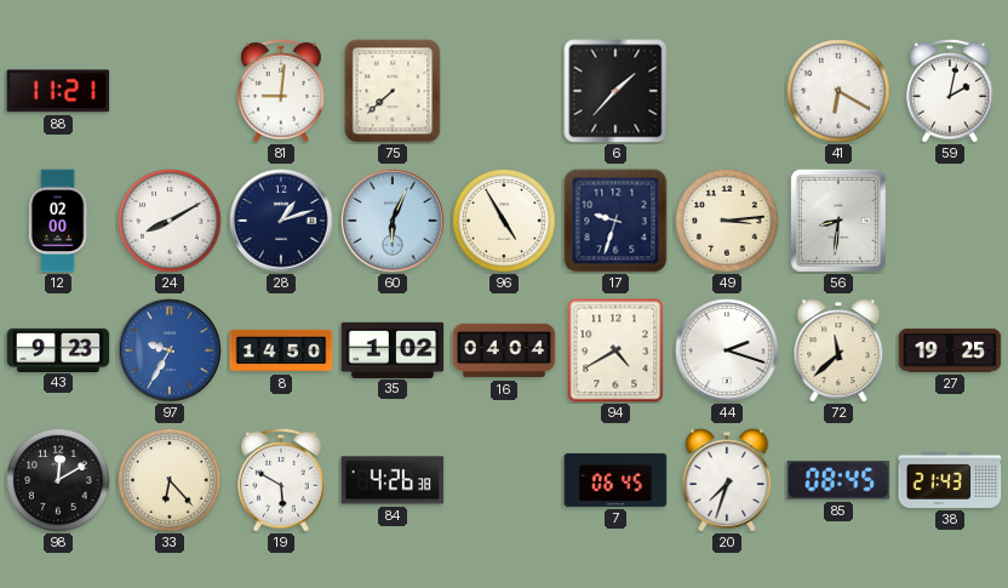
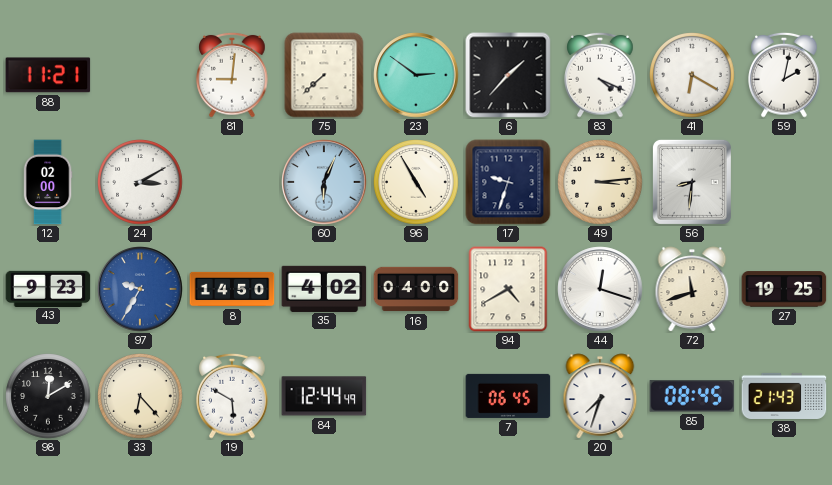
23: none -> 2:51
83: none -> 4:19
24: 8:10 -> 3:10
28: 1:12 -> none
35: 1:02 -> 4:02
16: 04:04 -> 04:00
44: 2:18 -> 12:18
72: 11:38 -> 11:42
84: 4:26 -> 12:44
